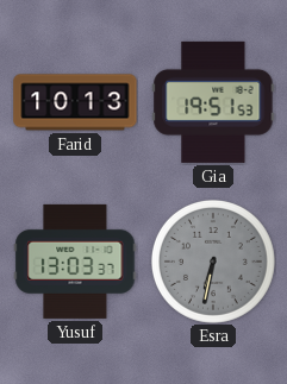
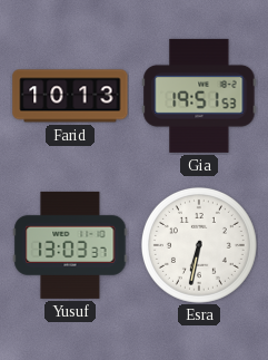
Esra dial: grey -> white
